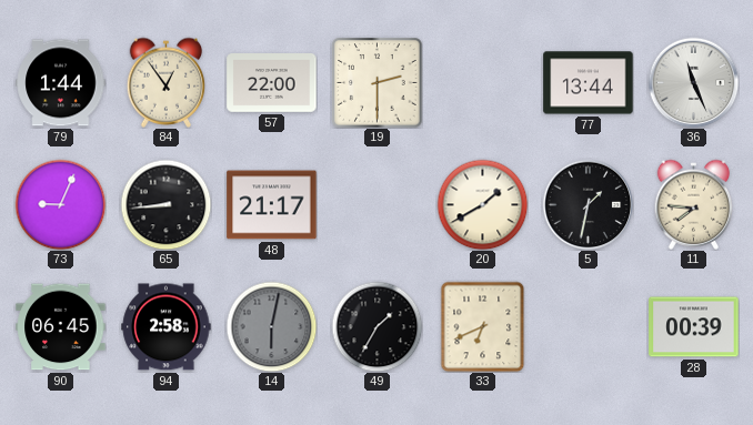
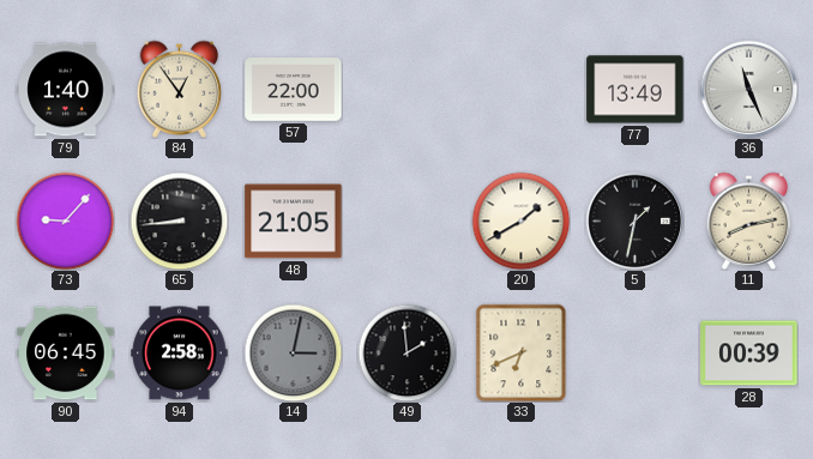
79: 1:44 -> 1:40
19: 2:30 -> none
77: 13:44 -> 13:49
73: 9:04 -> 9:07
48: 21:17 -> 21:05
11: 7:46 -> 8:13
14: 6:02 -> 3:02
49: 1:35 -> 1:59
